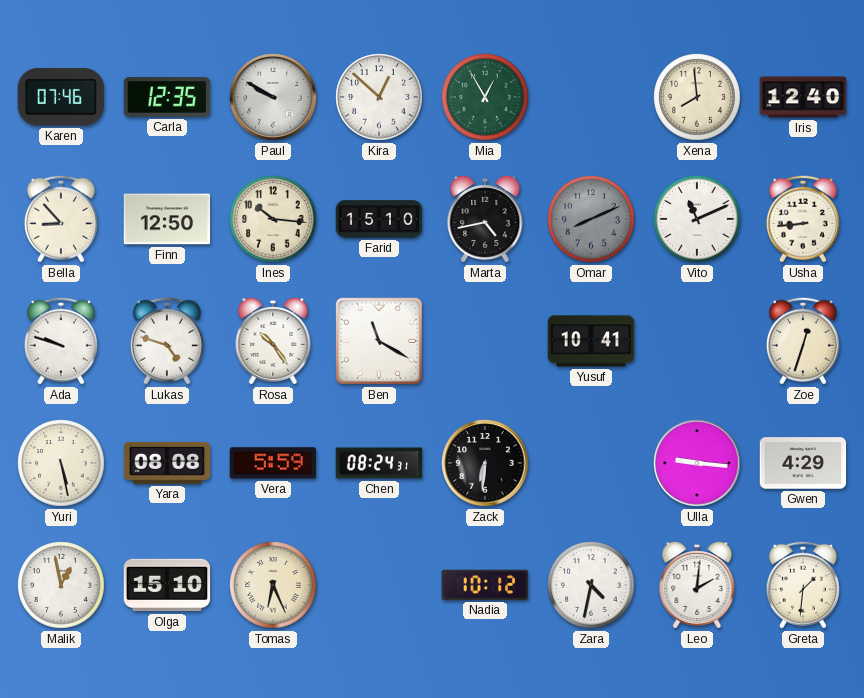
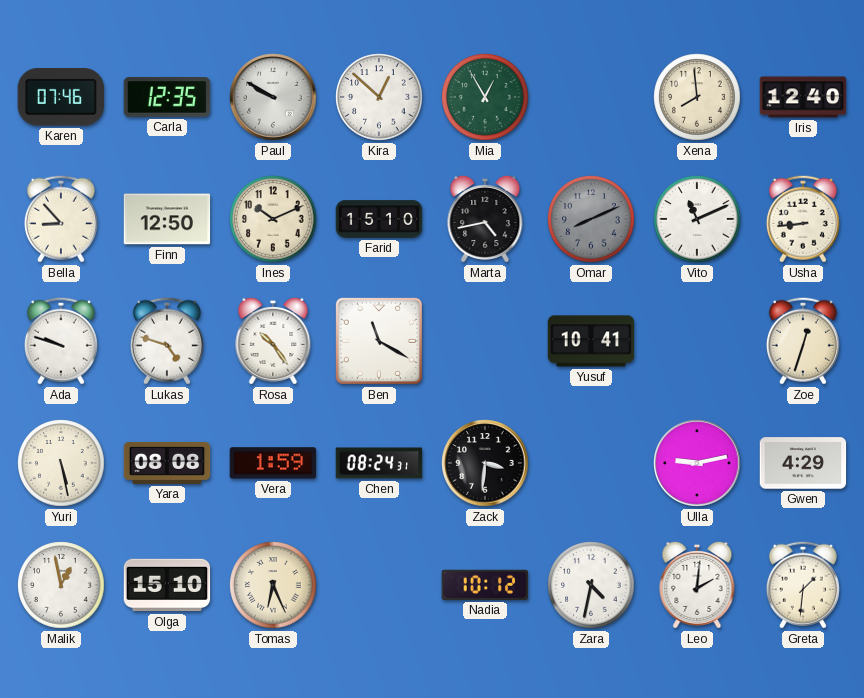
Ines: 10:16 -> 10:11
Vera: 5:59 -> 1:59
Zack: 6:31 -> 3:31
Ulla: 9:16 -> 9:13
